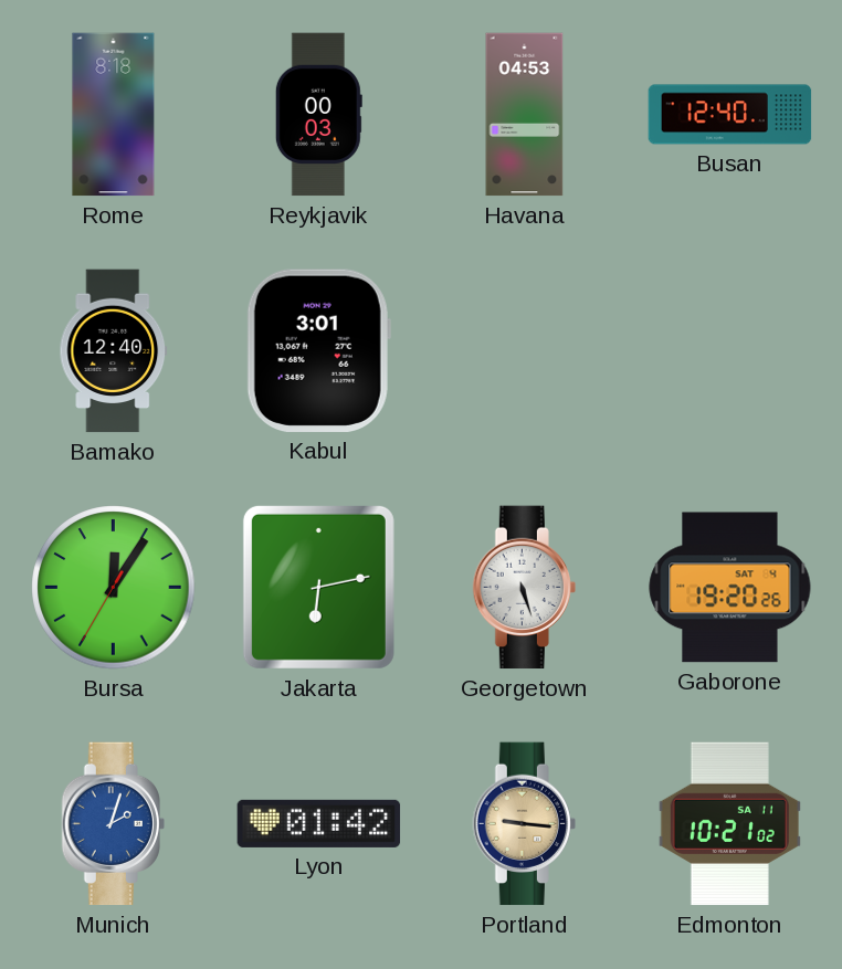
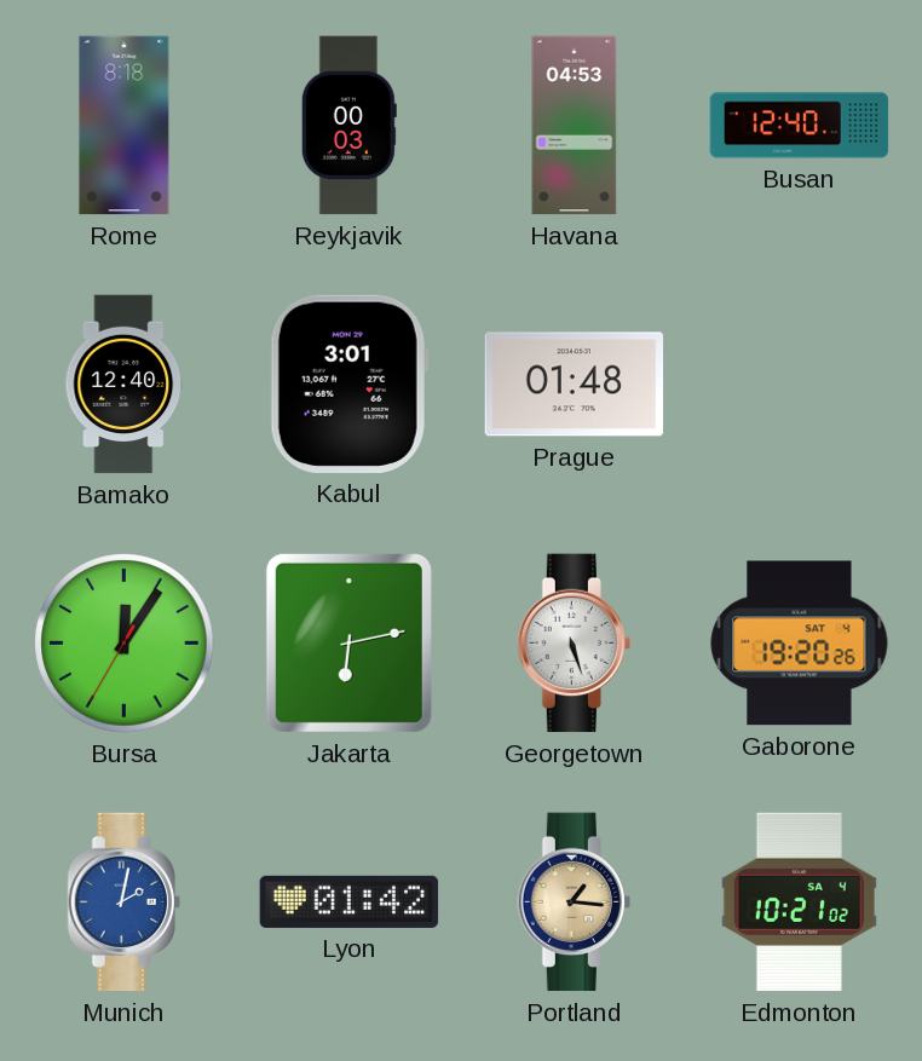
Prague: none -> 01:48
Munich: 2:03 -> 2:02
Portland: 9:16 -> 1:16
Edmonton date: SA 11 -> SA 4
